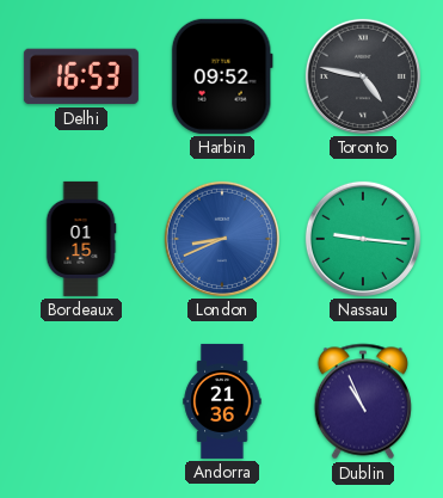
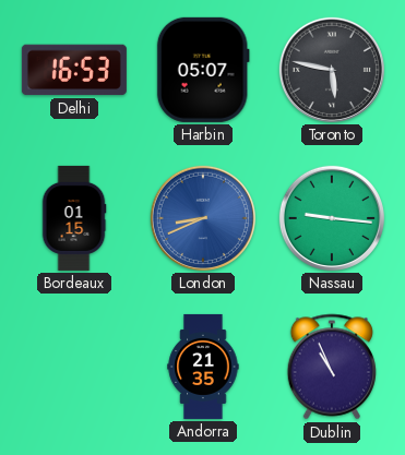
Harbin: 09:52 -> 05:07
Toronto: 4:47 -> 5:47
Andorra: 21:36 -> 21:35
